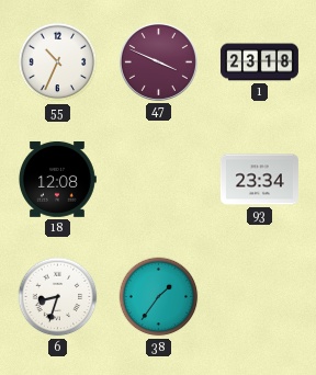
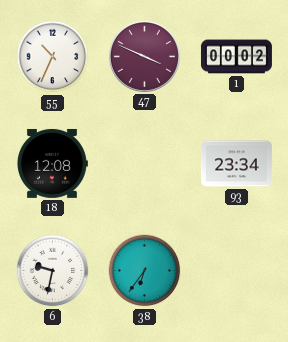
1: 23:18 -> 00:02
6: 8:33 -> 9:32
38: 1:36 -> 6:36
